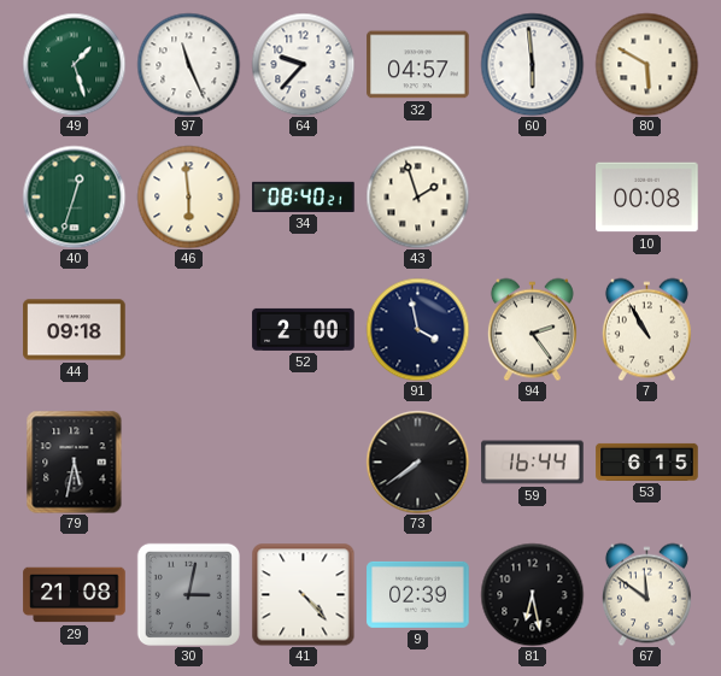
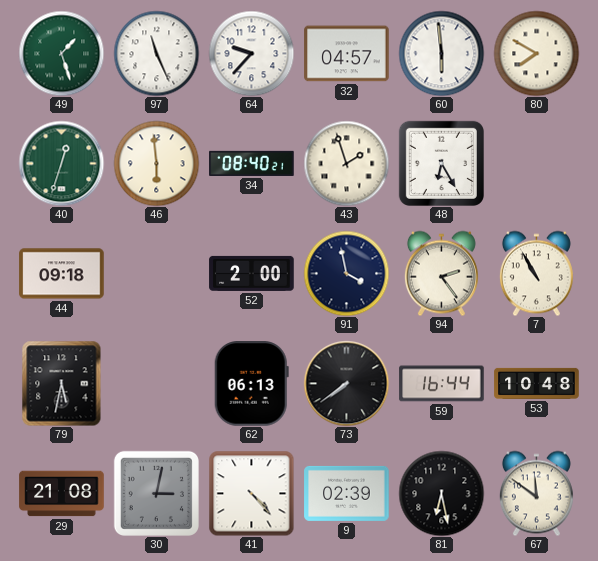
80: 5:50 -> 7:50
48: none -> 6:25
10: 00:08 -> none
62: none -> 06:13
53: 6:15 -> 10:48
